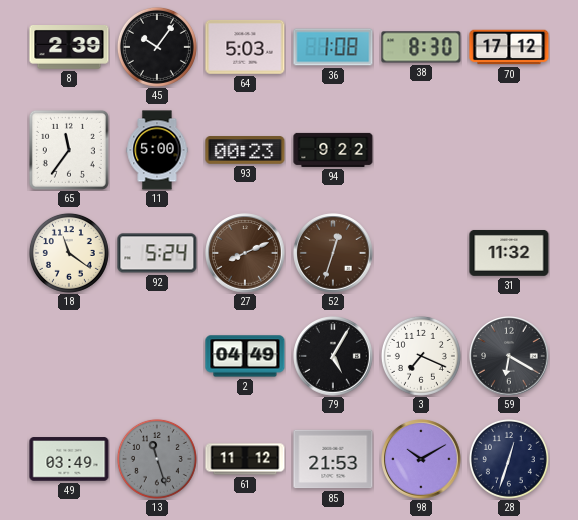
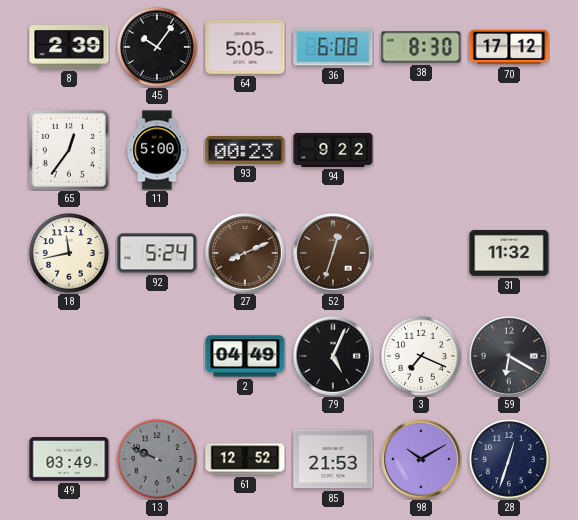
64: 5:03 -> 5:05
36: 1:08 -> 6:08
65: 11:36 -> 12:36
18: 11:21 -> 11:43
79: 5:05 -> 5:04
13: 11:27 -> 9:49
61: 11:12 -> 12:52
